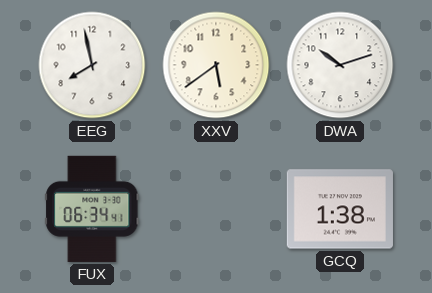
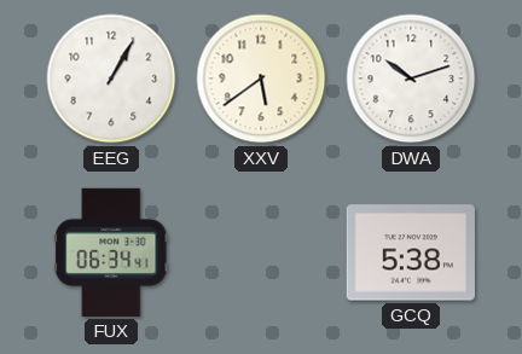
EEG: 7:58 -> 1:05
GCQ: 1:38 -> 5:38
